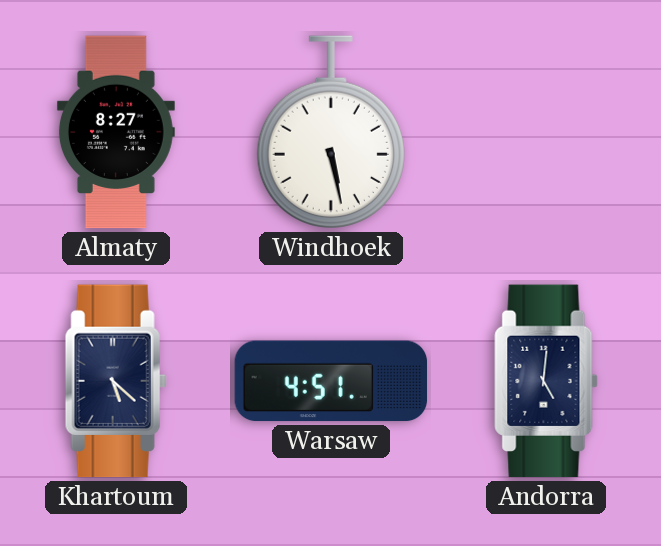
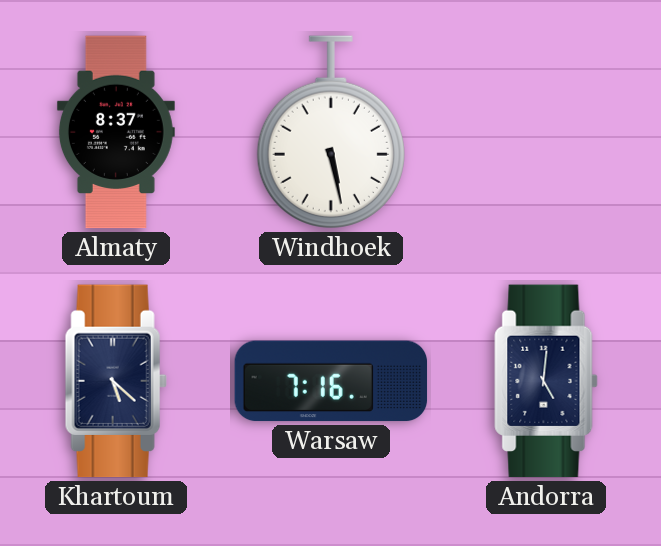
Almaty: 8:27 -> 8:37
Warsaw: 4:51 -> 7:16
